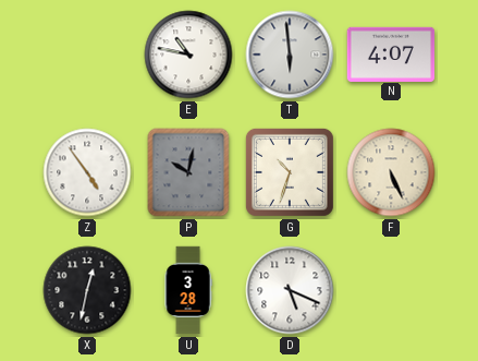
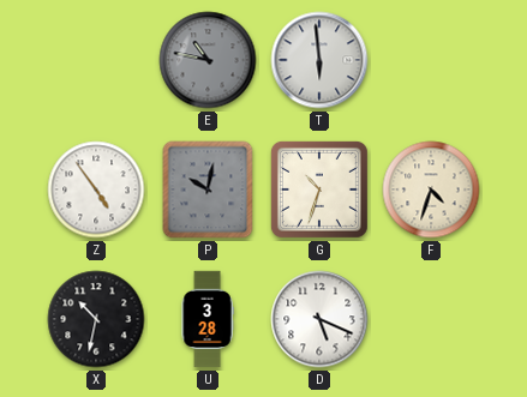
E dial: white -> grey
N: 4:07 -> none
F: 5:26 -> 4:33
X: 12:32 -> 10:32
